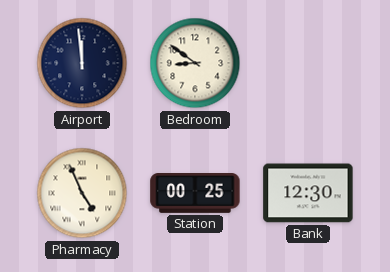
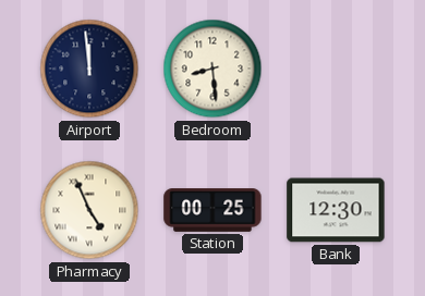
Bedroom: 8:51 -> 8:29
